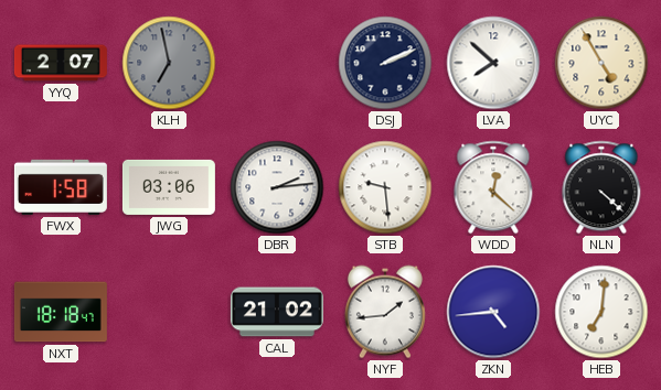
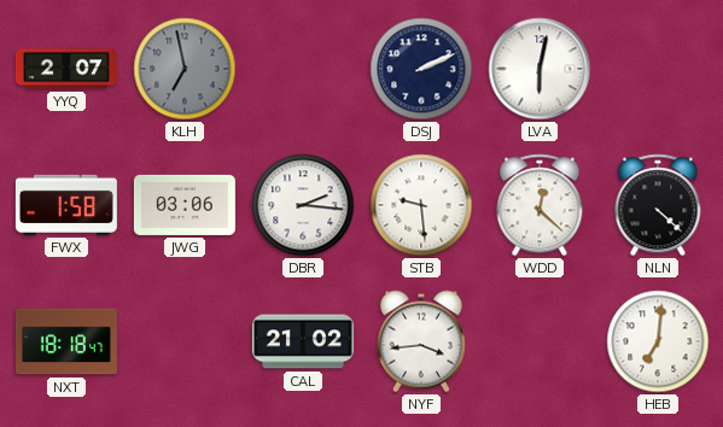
LVA: 7:52 -> 6:02
UYC: 4:55 -> none
DBR: 2:14 -> 2:16
NYF: 1:44 -> 3:44
ZKN: 4:44 -> none
